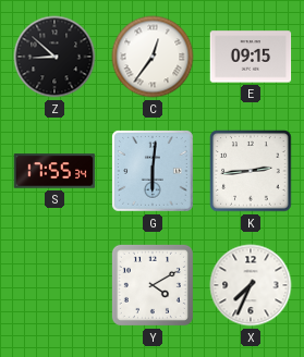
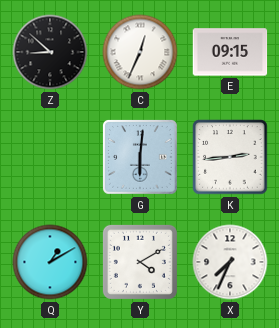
C: 12:36 -> 12:34
S: 17:55 -> none
Q: none -> 1:10
